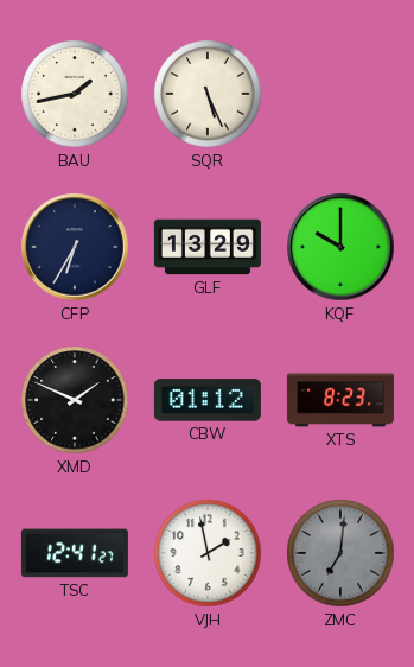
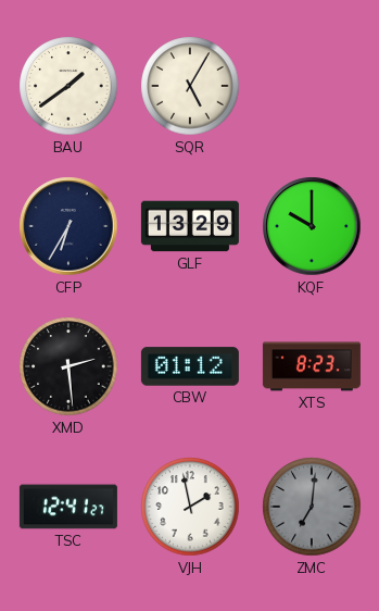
BAU: 1:43 -> 1:39
SQR: 5:26 -> 5:05
XMD: 1:49 -> 2:29
